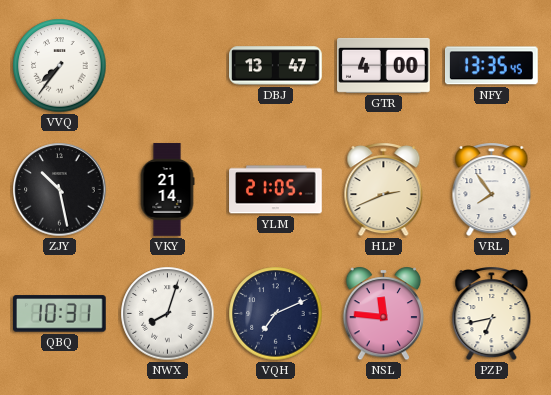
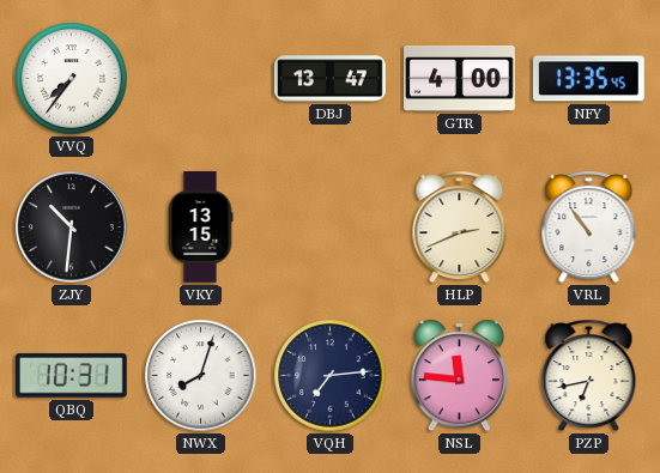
ZJY: 10:28 -> 10:31
VKY: 21:14 -> 13:15
YLM: 21:05 -> none
VRL: 7:54 -> 10:54
VQH: 7:11 -> 7:14
